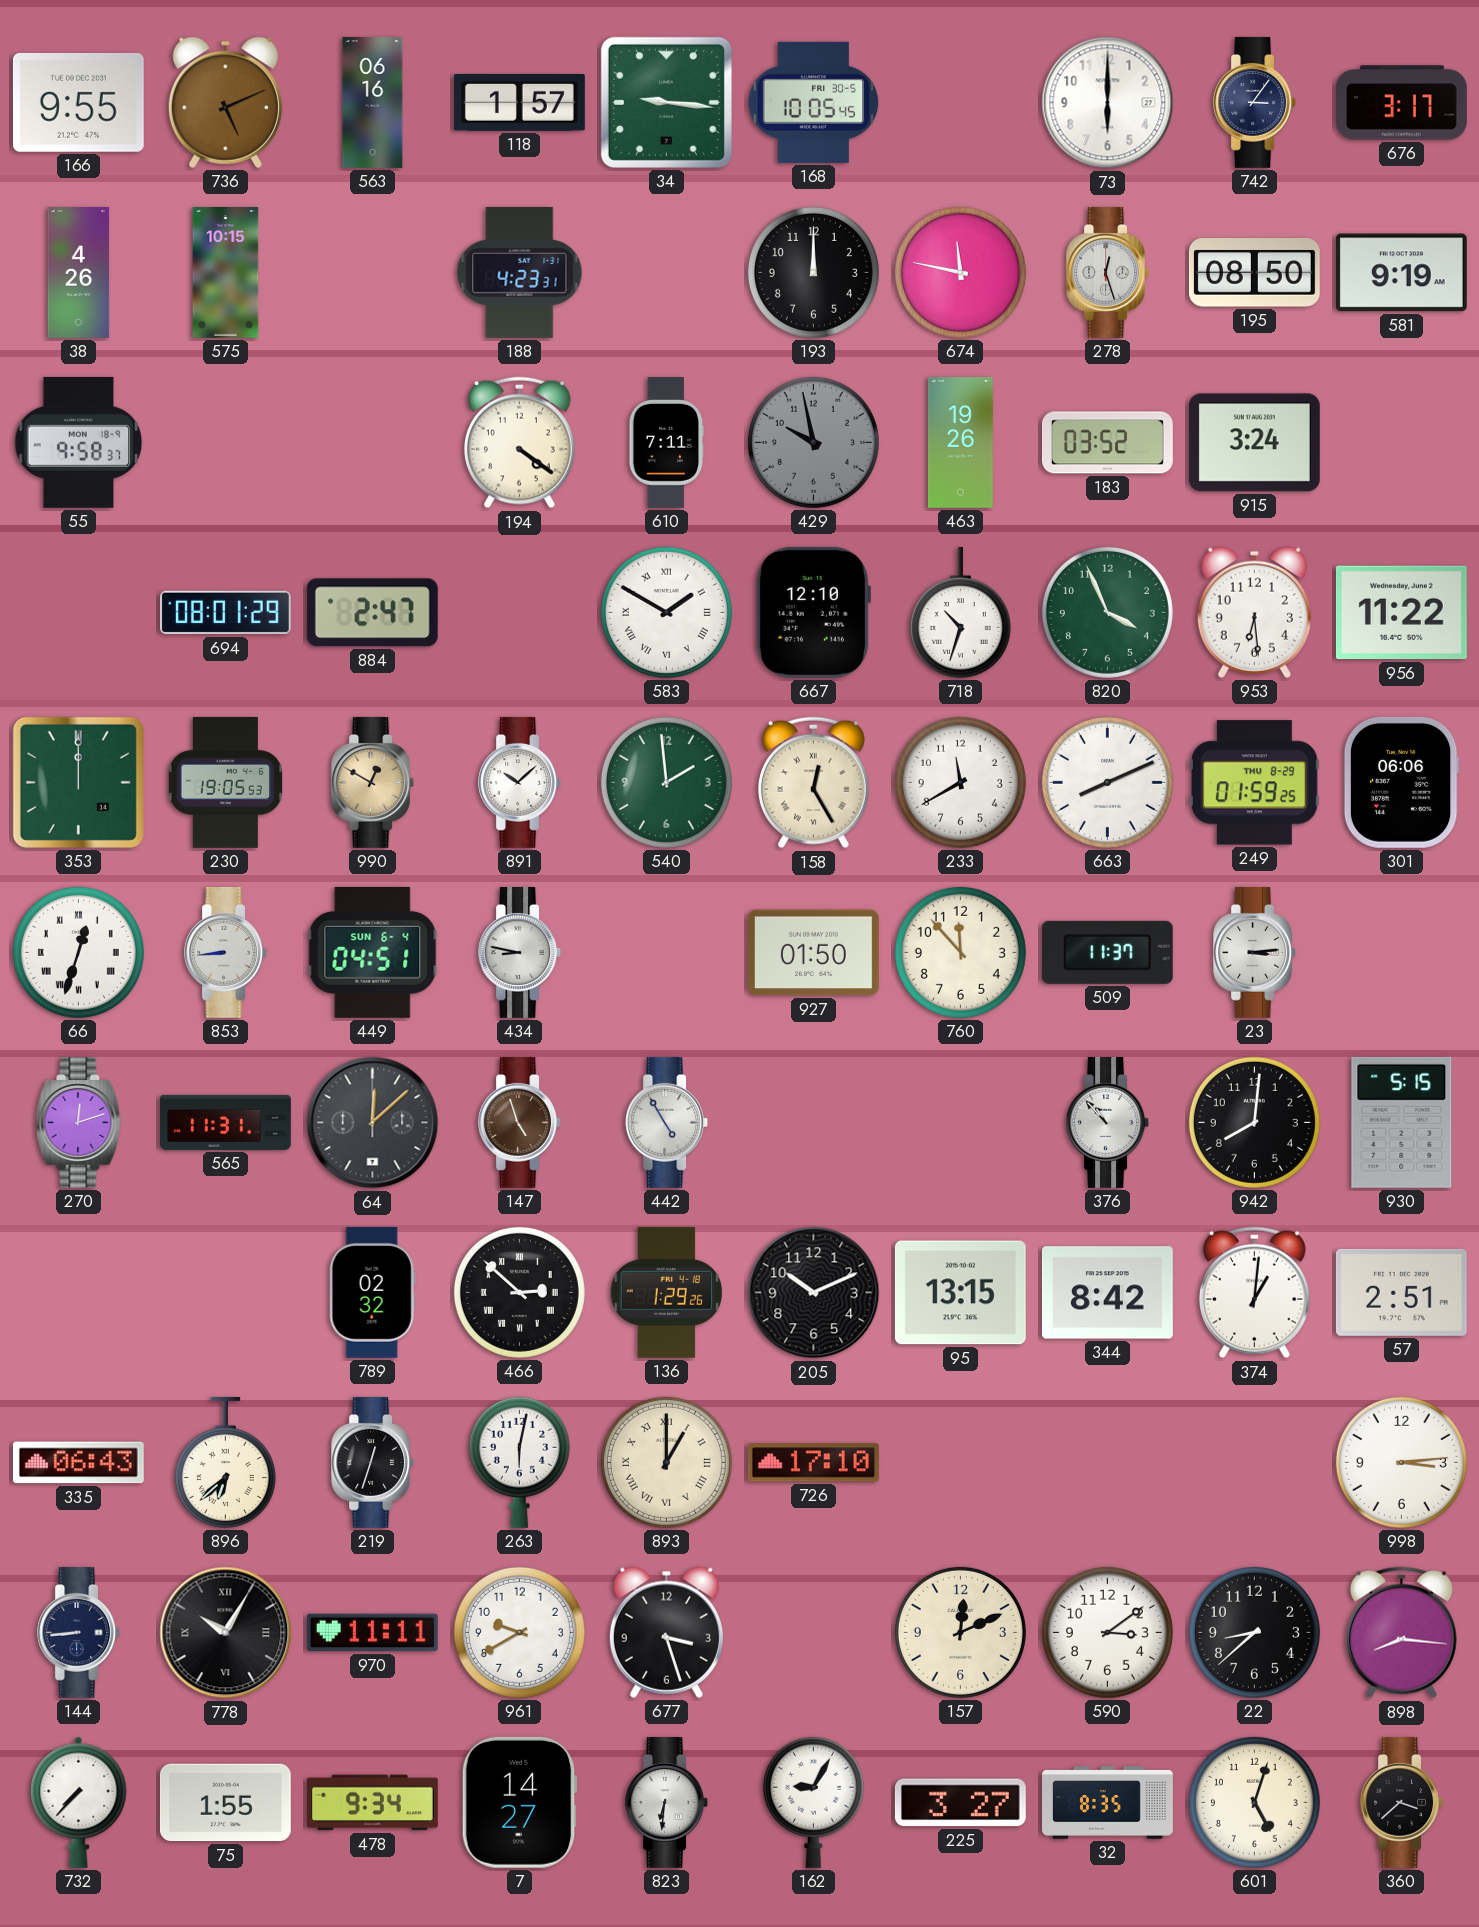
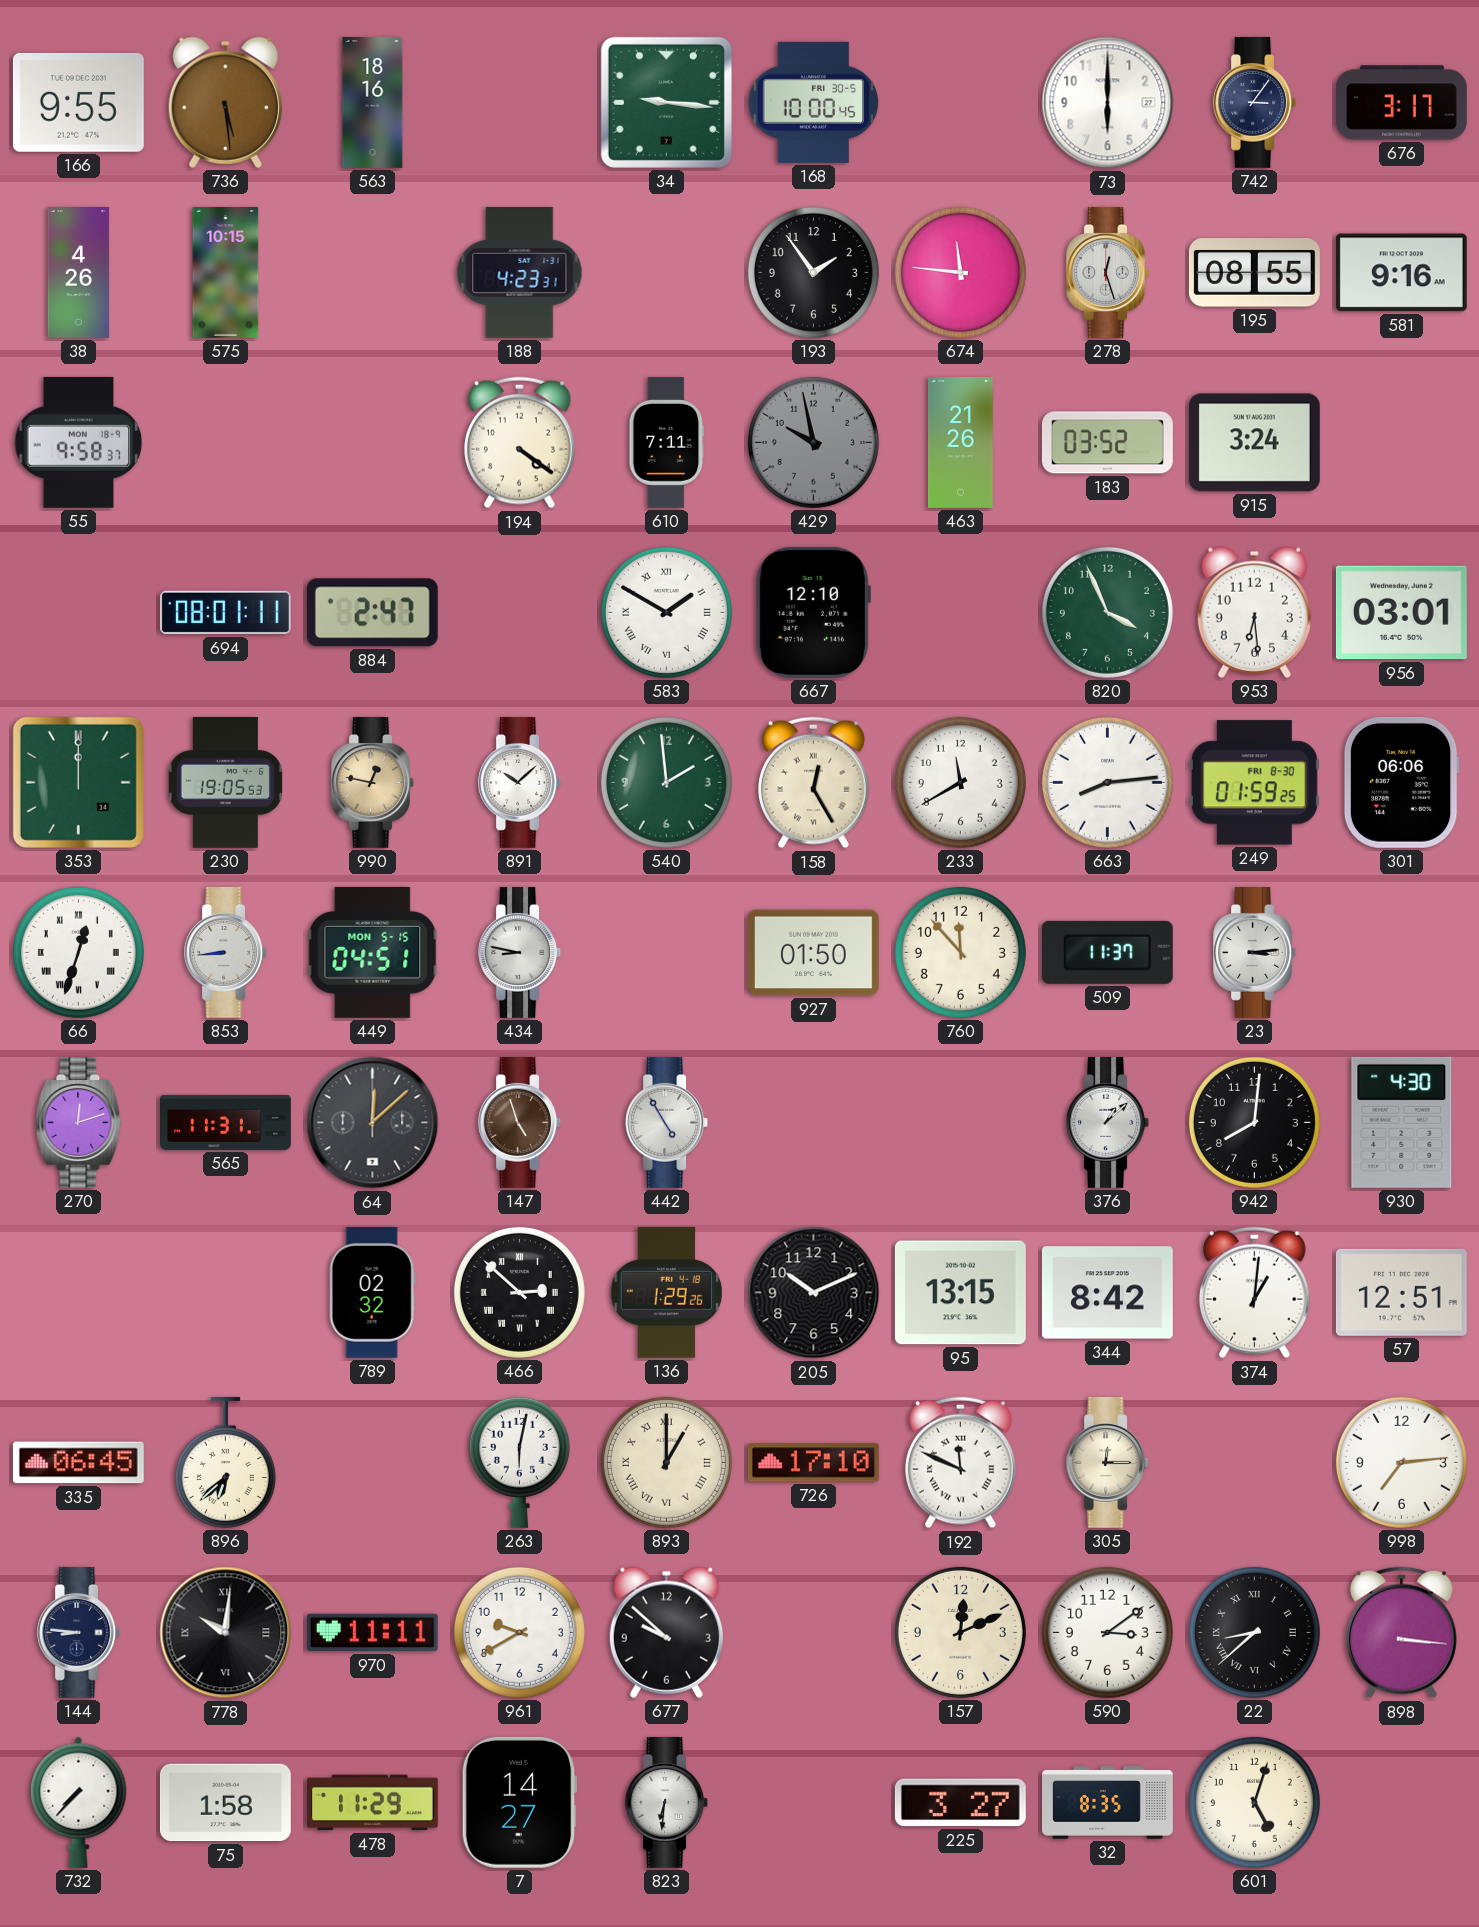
736: 5:11 -> 5:29
563: 06:16 -> 18:16
118: 1:57 -> none
168: 10:05 -> 10:00
193: 12:00 -> 1:54
674: 11:47 -> 11:46
195: 08:50 -> 08:55
581: 9:19 -> 9:16
463: 19:26 -> 21:26
694: 08:01:29 -> 08:01:11
718: 10:33 -> none
956: 11:22 -> 03:01
990: 12:50 -> 12:47
663: 8:11 -> 8:14
249 date: THU 8-29 -> FRI 8-30
449 date: SUN 6-4 -> MON 5-15
376: 10:53 -> 1:08
930: 5:15 -> 4:30
57: 2:51 -> 12:51
335: 06:43 -> 06:45
219: 12:33 -> none
192: none -> 11:49
305: none -> 12:15
998: 3:14 -> 7:14
144: 8:44 -> 8:46
778: 10:05 -> 10:01
677: 3:27 -> 9:52
22 numerals: Arabic -> Roman
898: 8:16 -> 3:16
75: 1:55 -> 1:58
478: 9:34 -> 11:29
162: 9:05 -> none
360: 3:38 -> none
